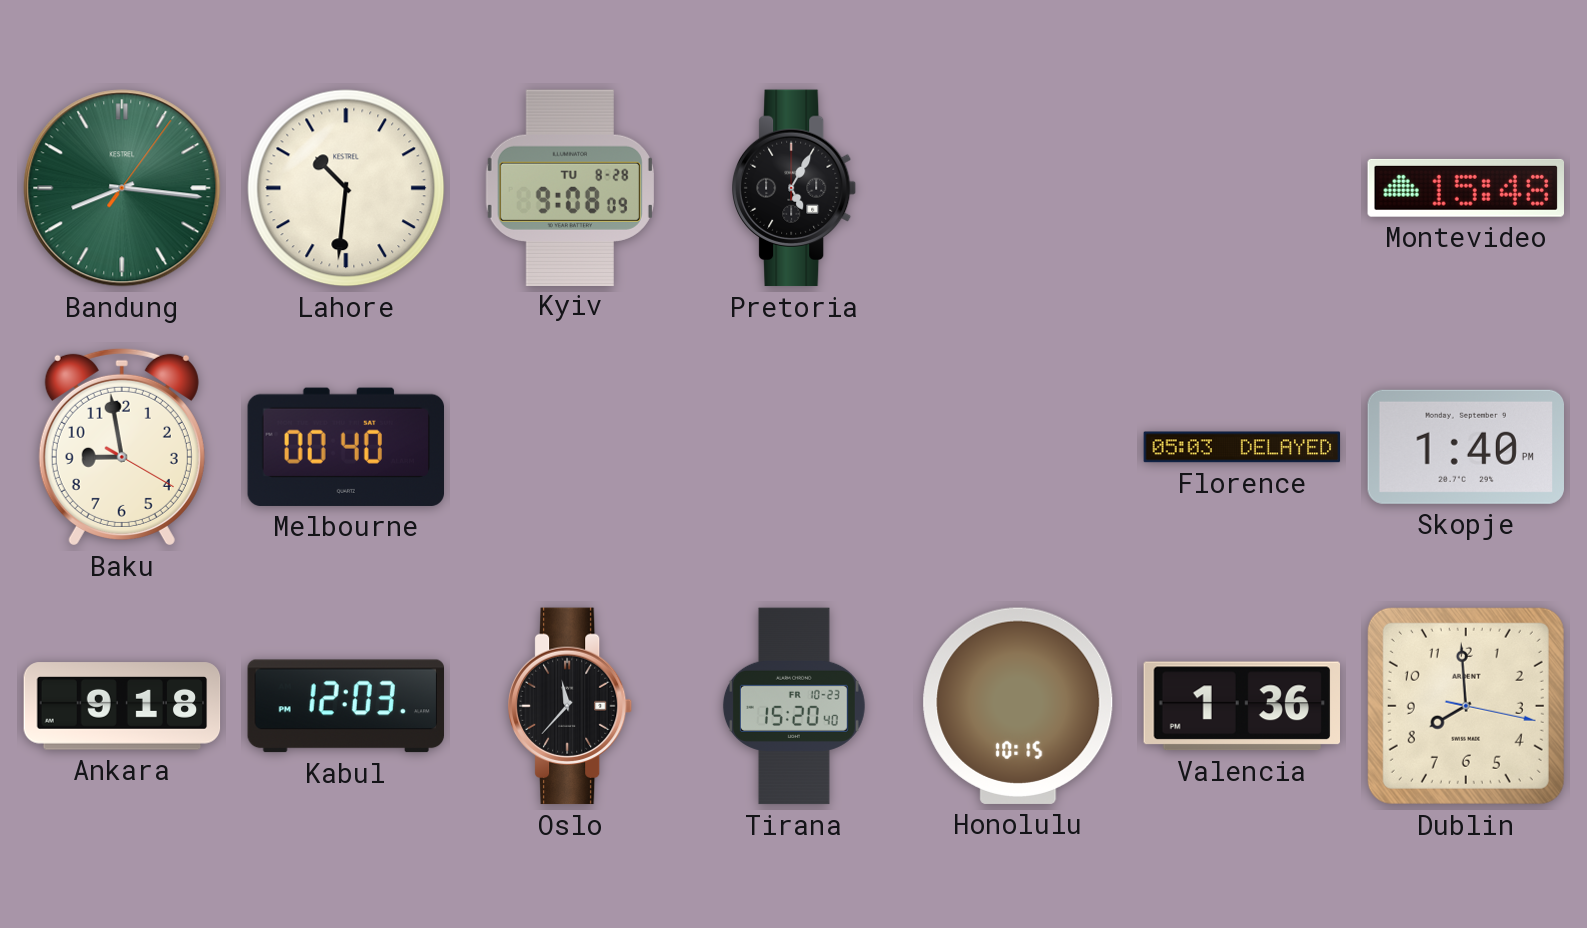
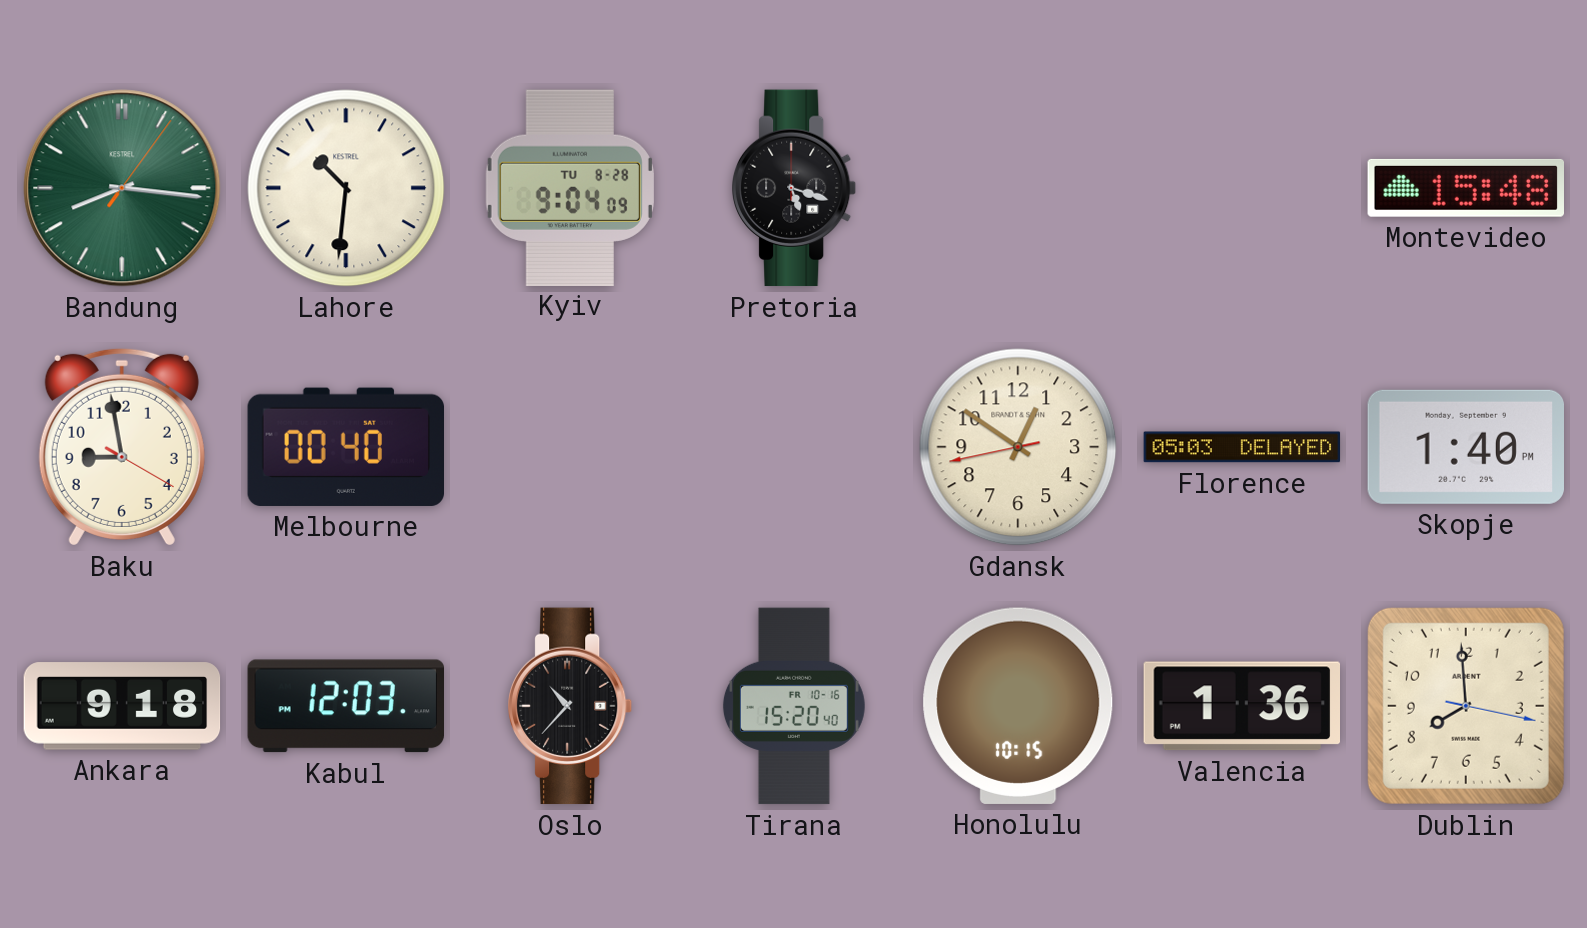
Kyiv: 9:08 -> 9:04
Pretoria: 5:05 -> 5:18
Gdansk: none -> 12:50
Oslo: 11:37 -> 10:37
Tirana date: FR 10-23 -> FR 10-16
